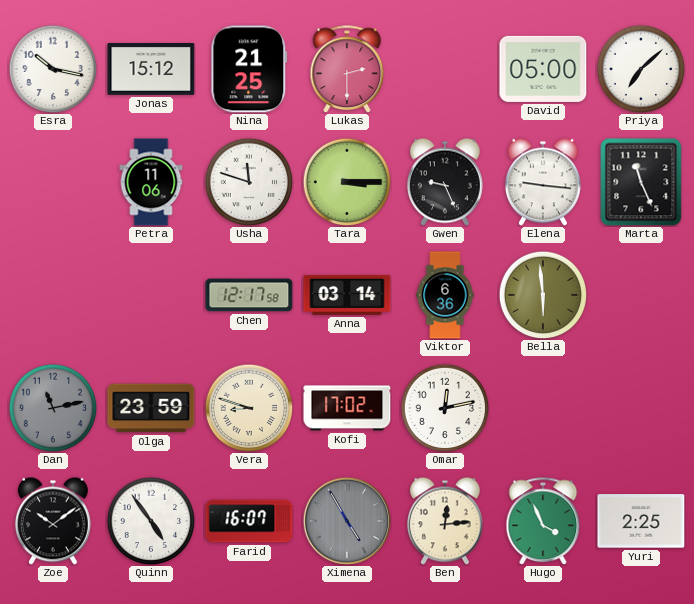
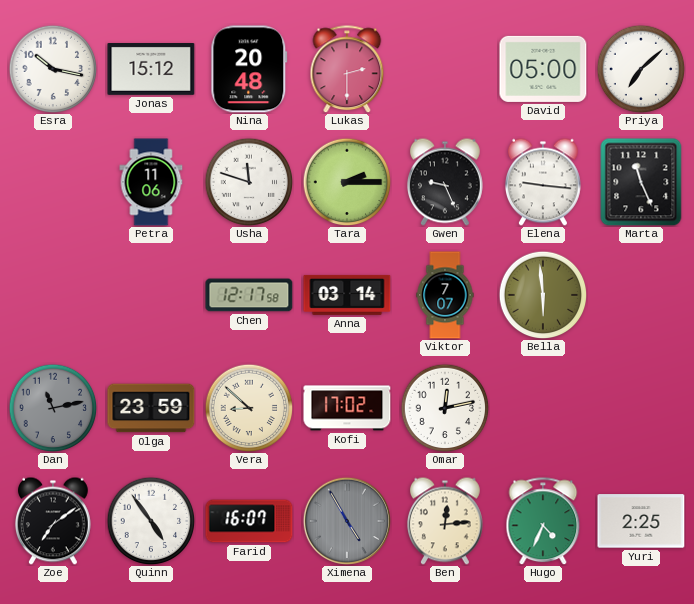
Nina: 21:25 -> 20:48
Tara: 3:15 -> 2:15
Viktor: 6:36 -> 7:07
Vera: 8:48 -> 8:52
Zoe: 10:09 -> 7:09
Hugo: 3:56 -> 4:34
